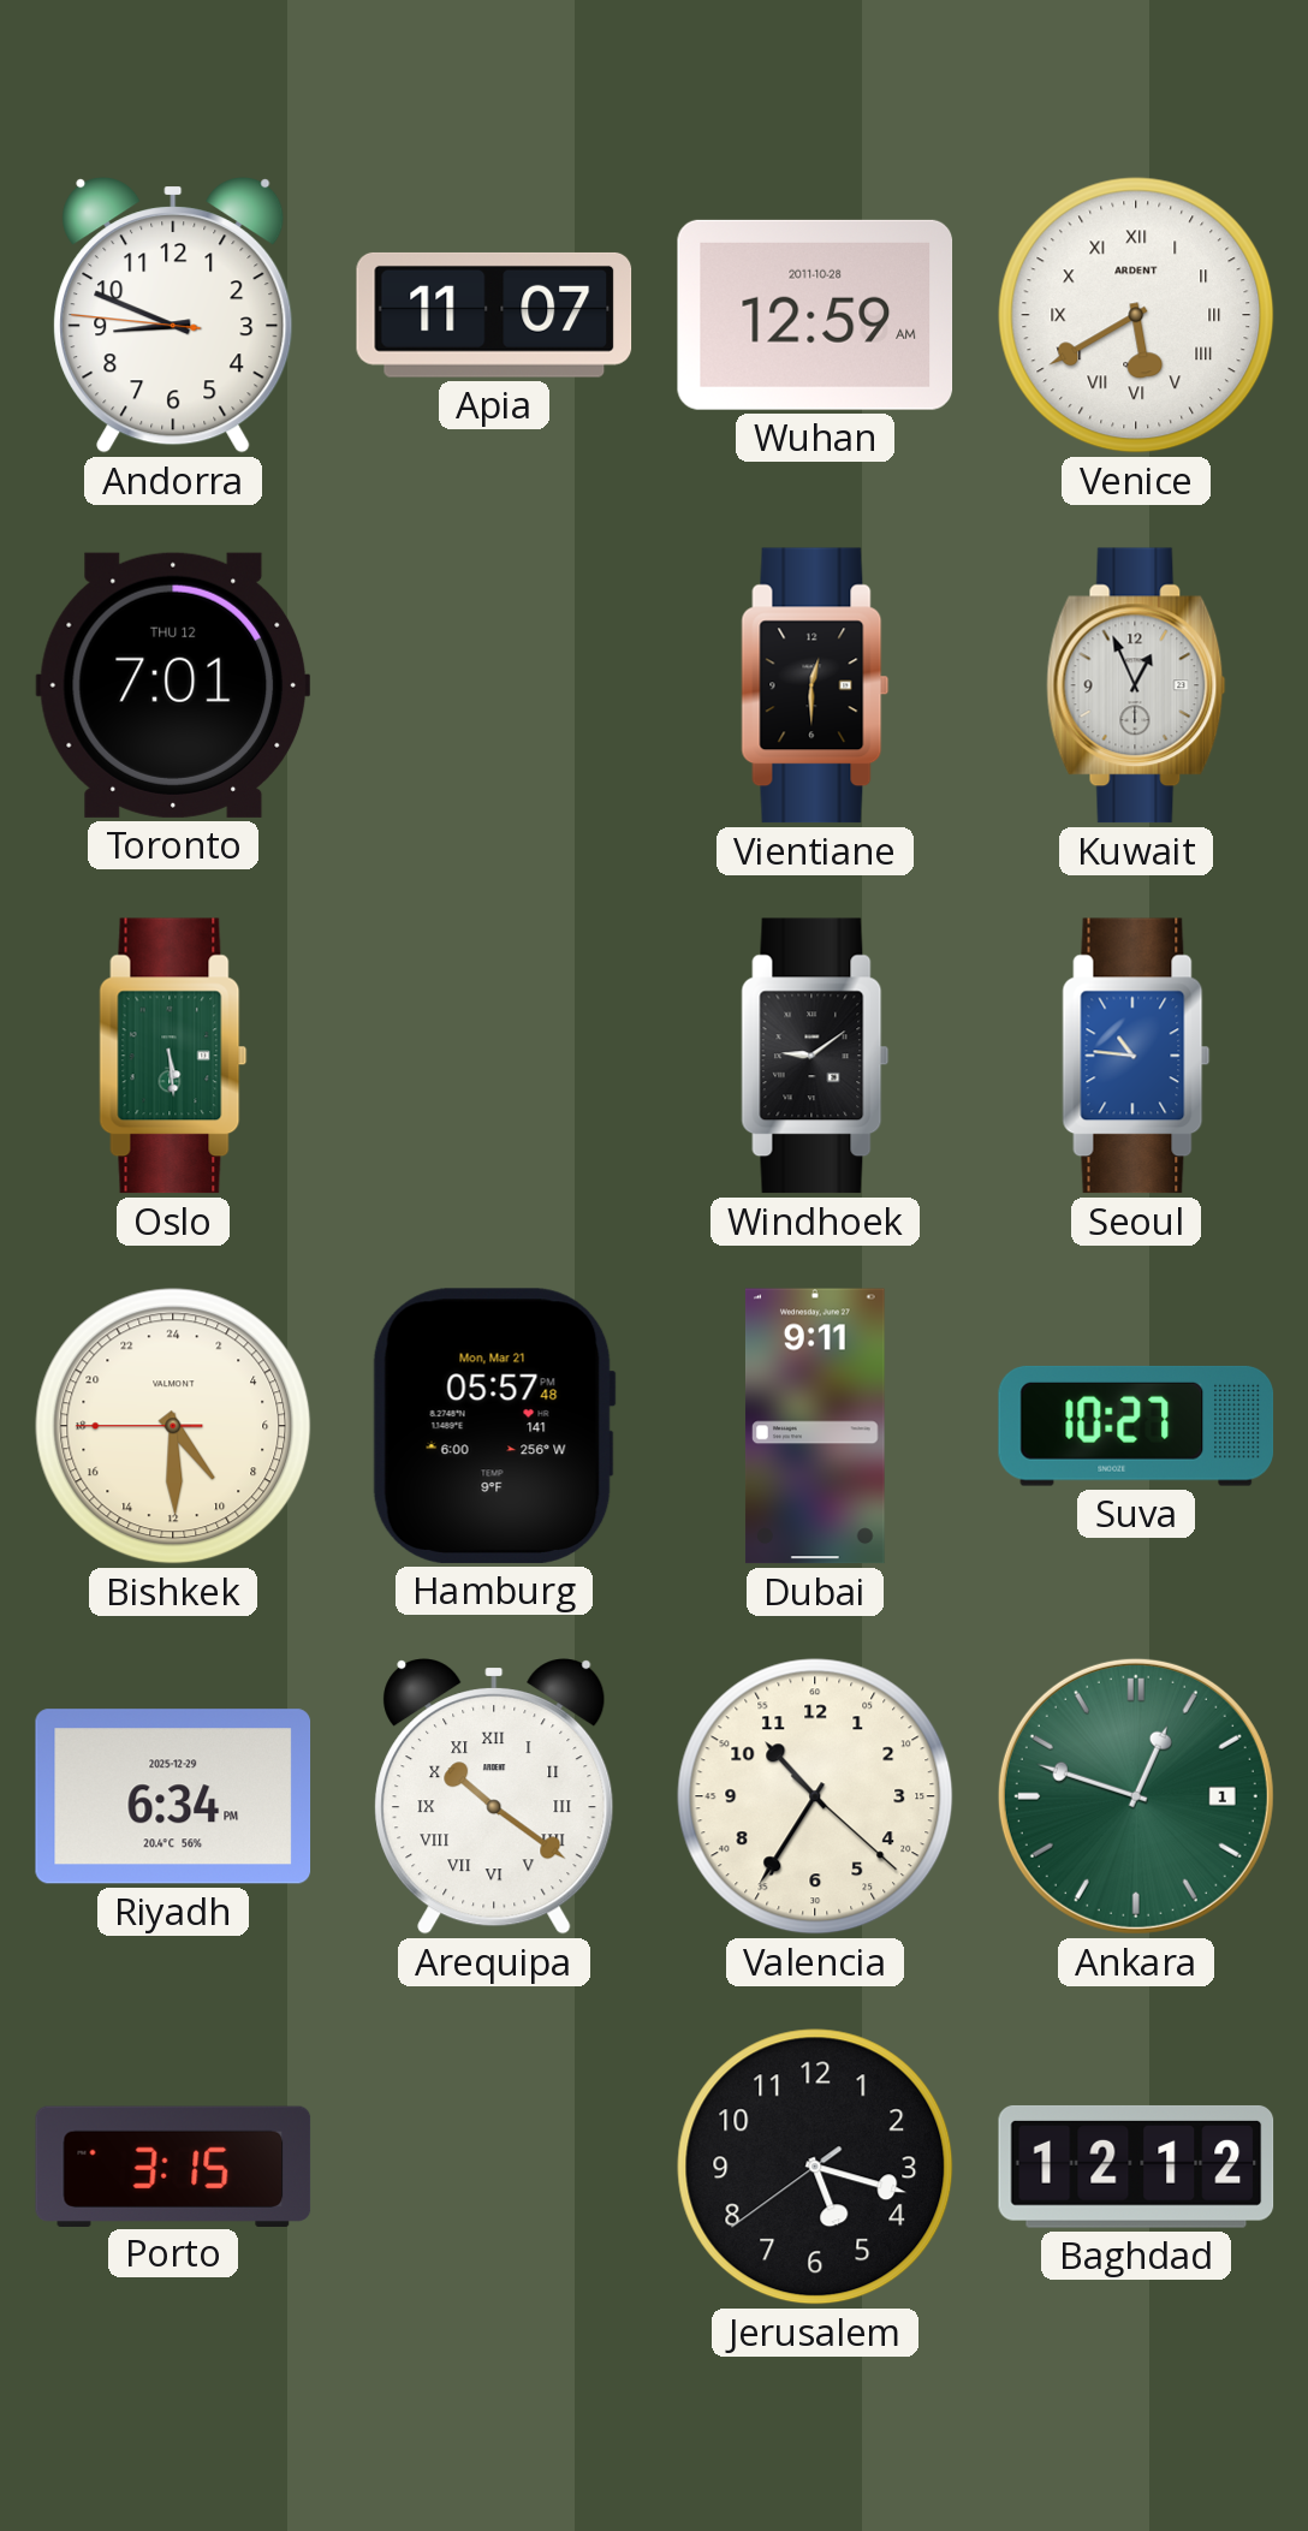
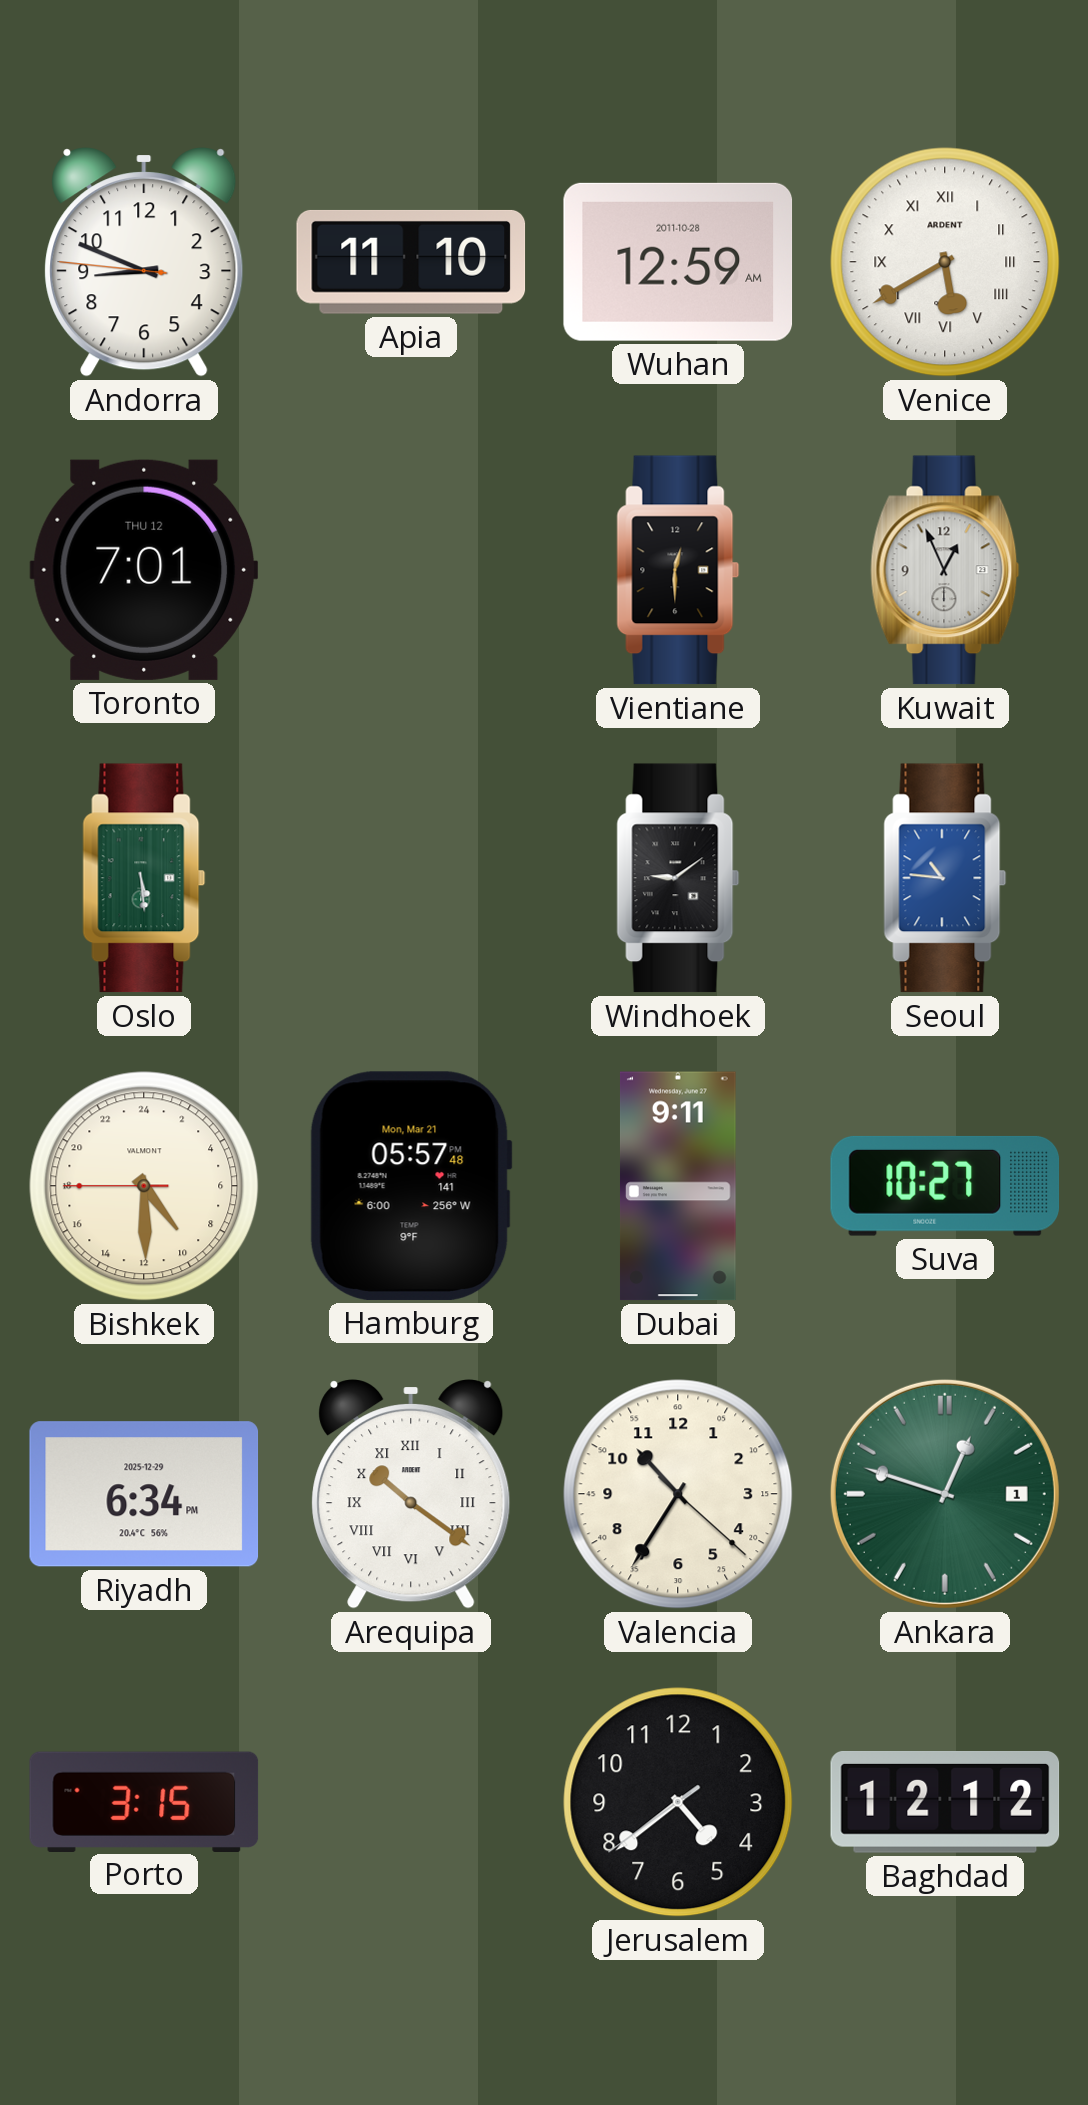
Apia: 11:07 -> 11:10
Jerusalem: 5:17 -> 4:38
